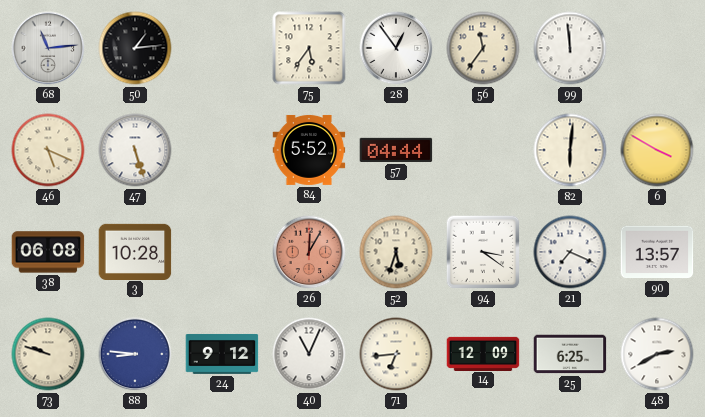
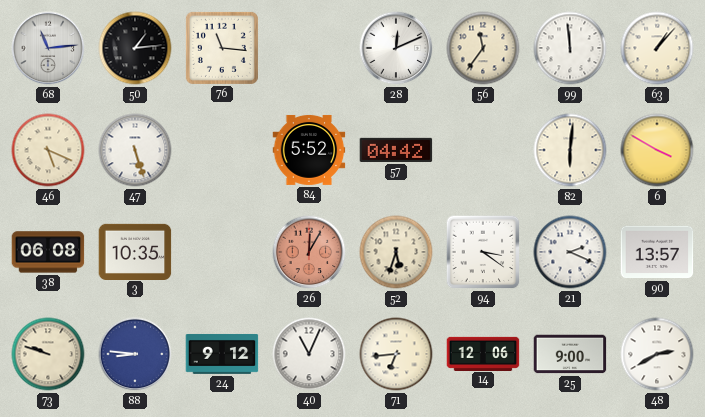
76: none -> 11:16
75: 5:36 -> none
28: 12:54 -> 12:11
63: none -> 1:07
57: 04:44 -> 04:42
3: 10:28 -> 10:35
21: 7:19 -> 2:19
14: 12:09 -> 12:06
25: 6:25 -> 9:00
